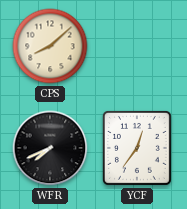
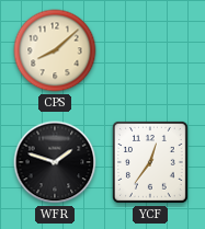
WFR: 7:41 -> 1:48
